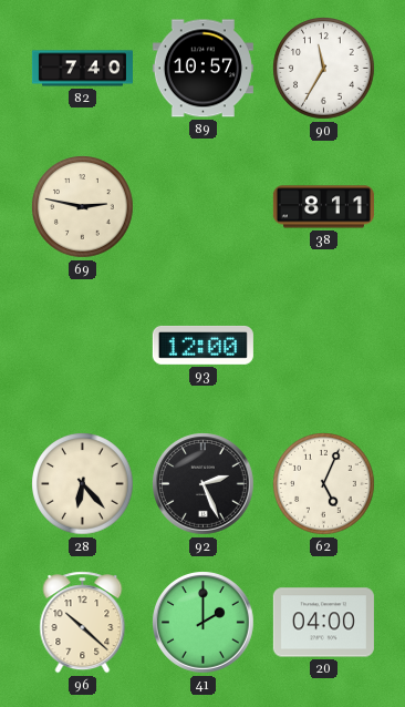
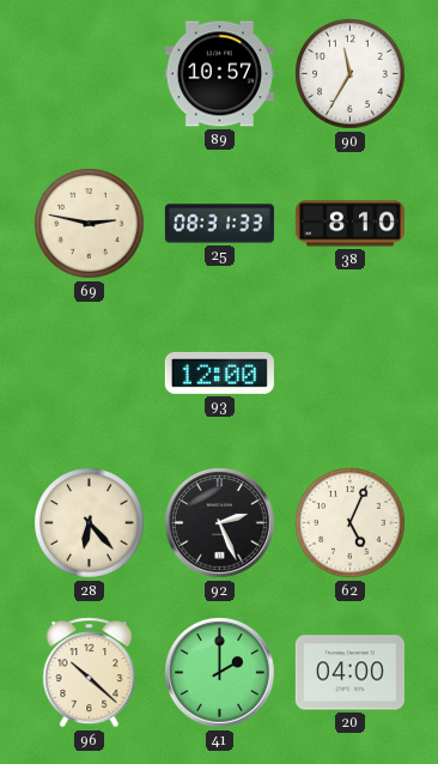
82: 7:40 -> none
25: none -> 08:31
38: 8:11 -> 8:10
